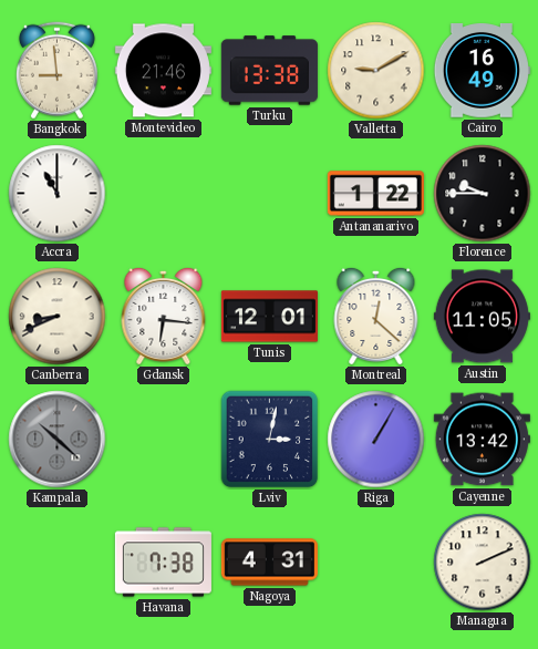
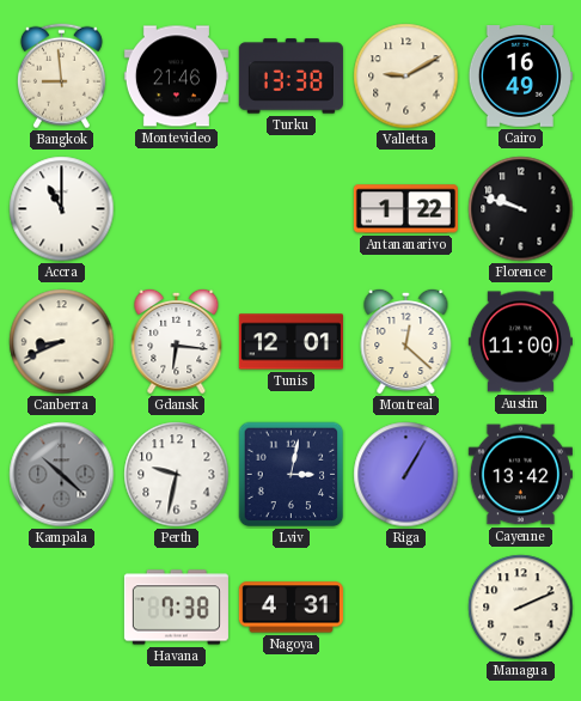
Florence: 9:45 -> 9:48
Austin: 11:05 -> 11:00
Perth: none -> 9:32
